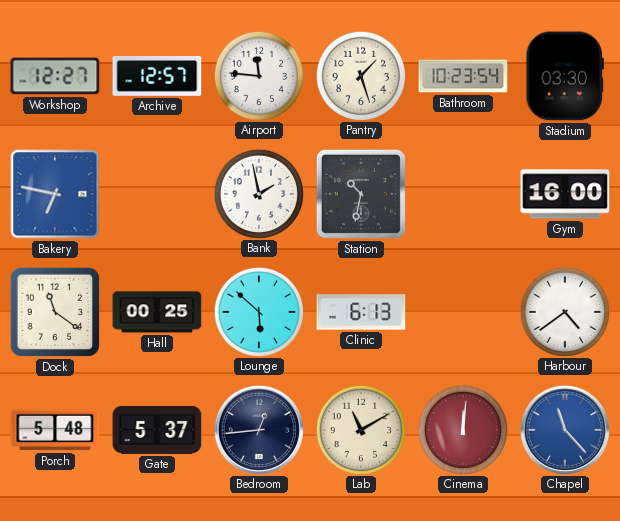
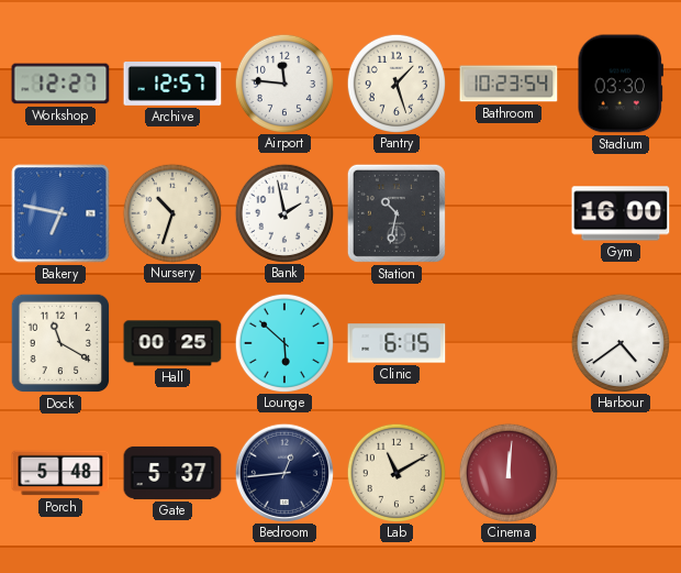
Nursery: none -> 10:33
Dock: 11:21 -> 11:20
Clinic: 6:13 -> 6:15
Chapel: 11:23 -> none
